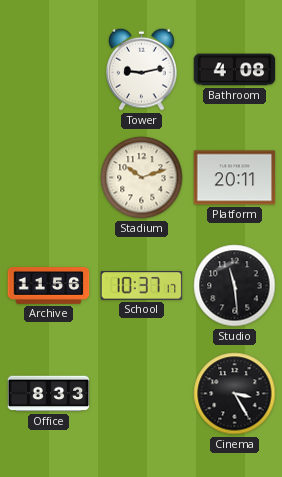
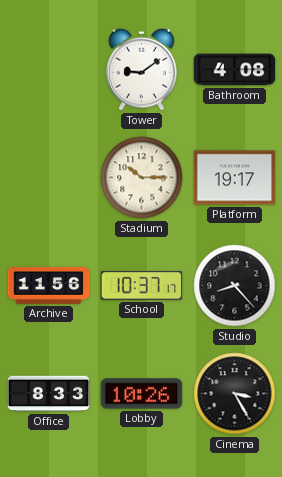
Tower: 9:13 -> 9:09
Stadium: 10:12 -> 10:15
Platform: 20:11 -> 19:17
Studio: 11:29 -> 8:23
Lobby: none -> 10:26
